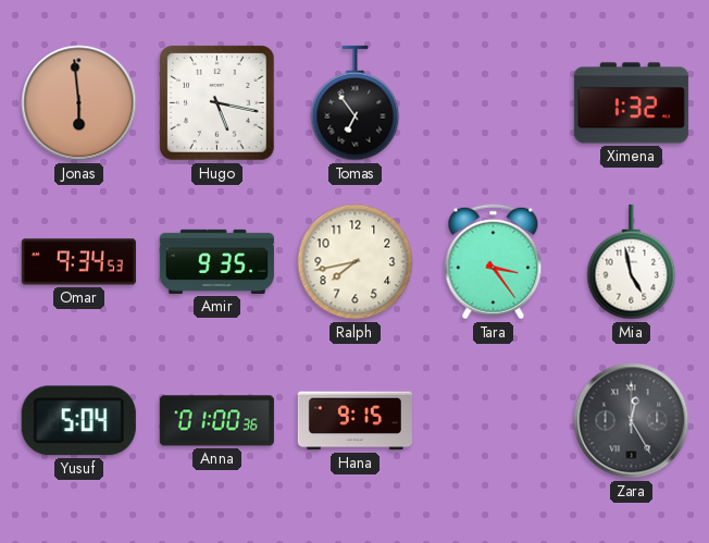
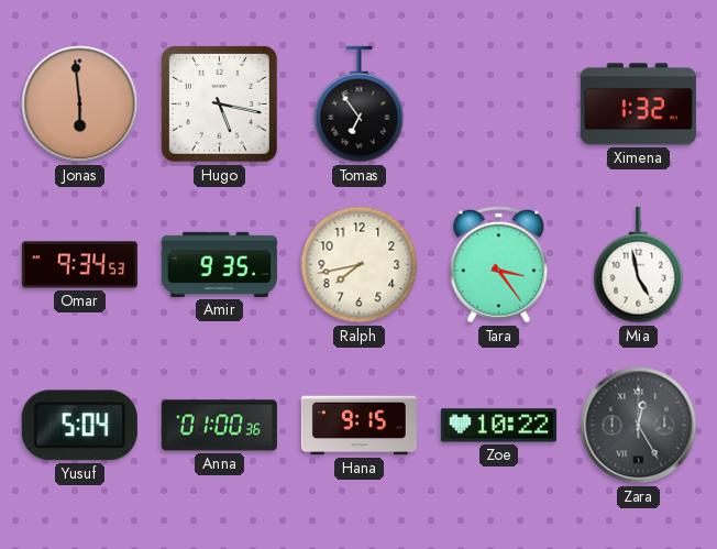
Zoe: none -> 10:22
